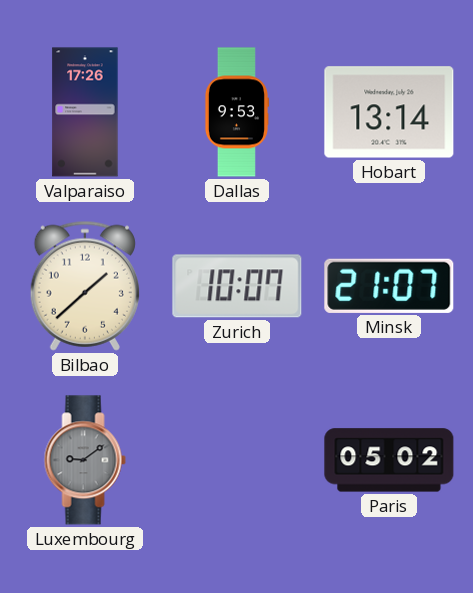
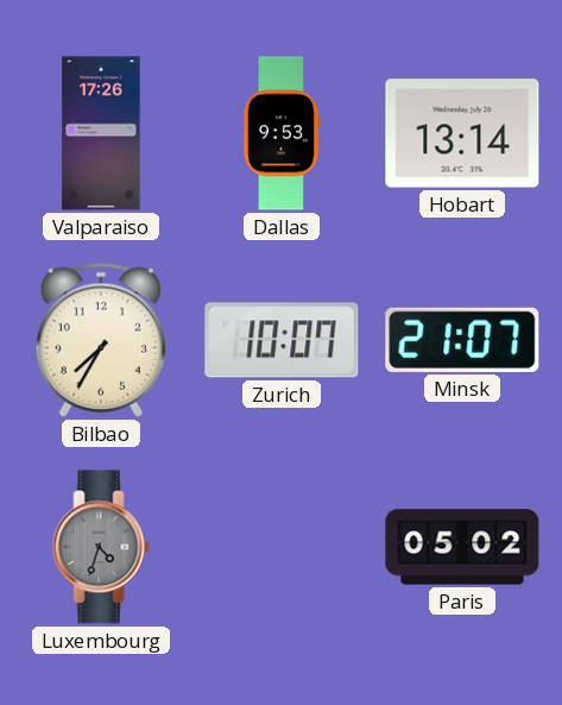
Bilbao: 1:38 -> 7:35
Luxembourg: 9:09 -> 4:33
